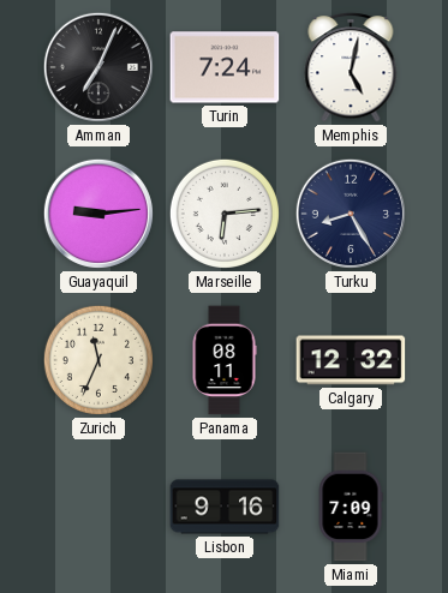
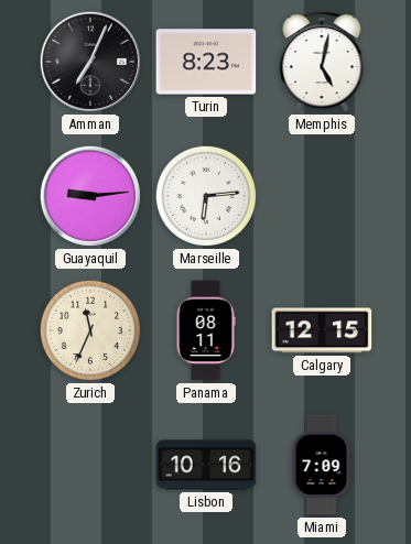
Turin: 7:24 -> 8:23
Turku: 8:25 -> none
Calgary: 12:32 -> 12:15
Lisbon: 9:16 -> 10:16
